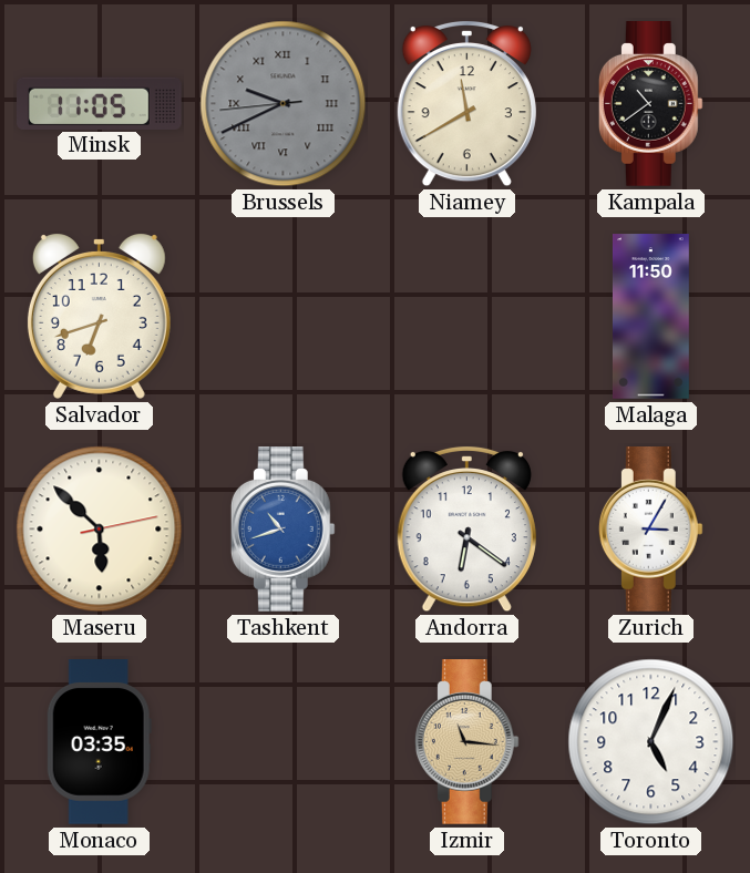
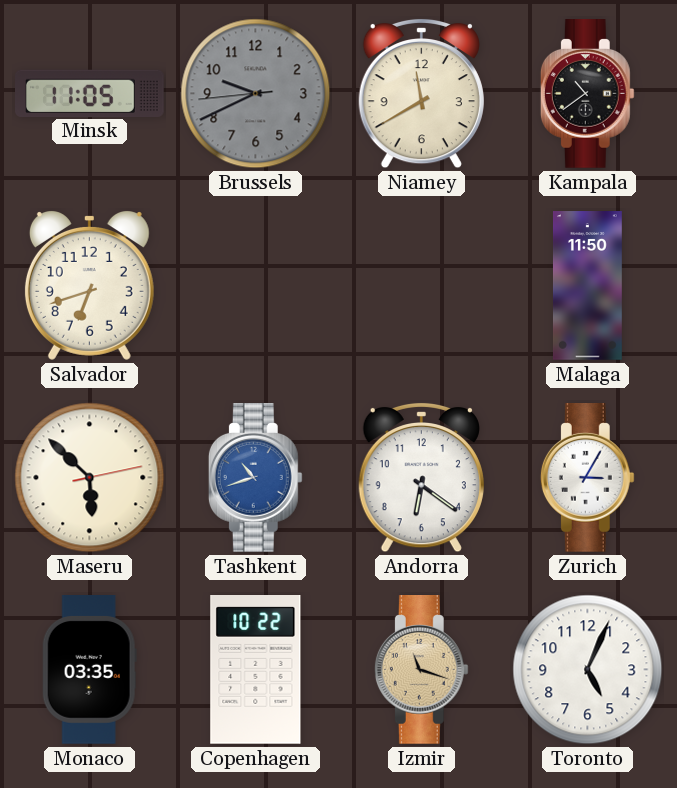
Brussels numerals: Roman -> Arabic
Copenhagen: none -> 10:22
Izmir: 11:16 -> 11:18
